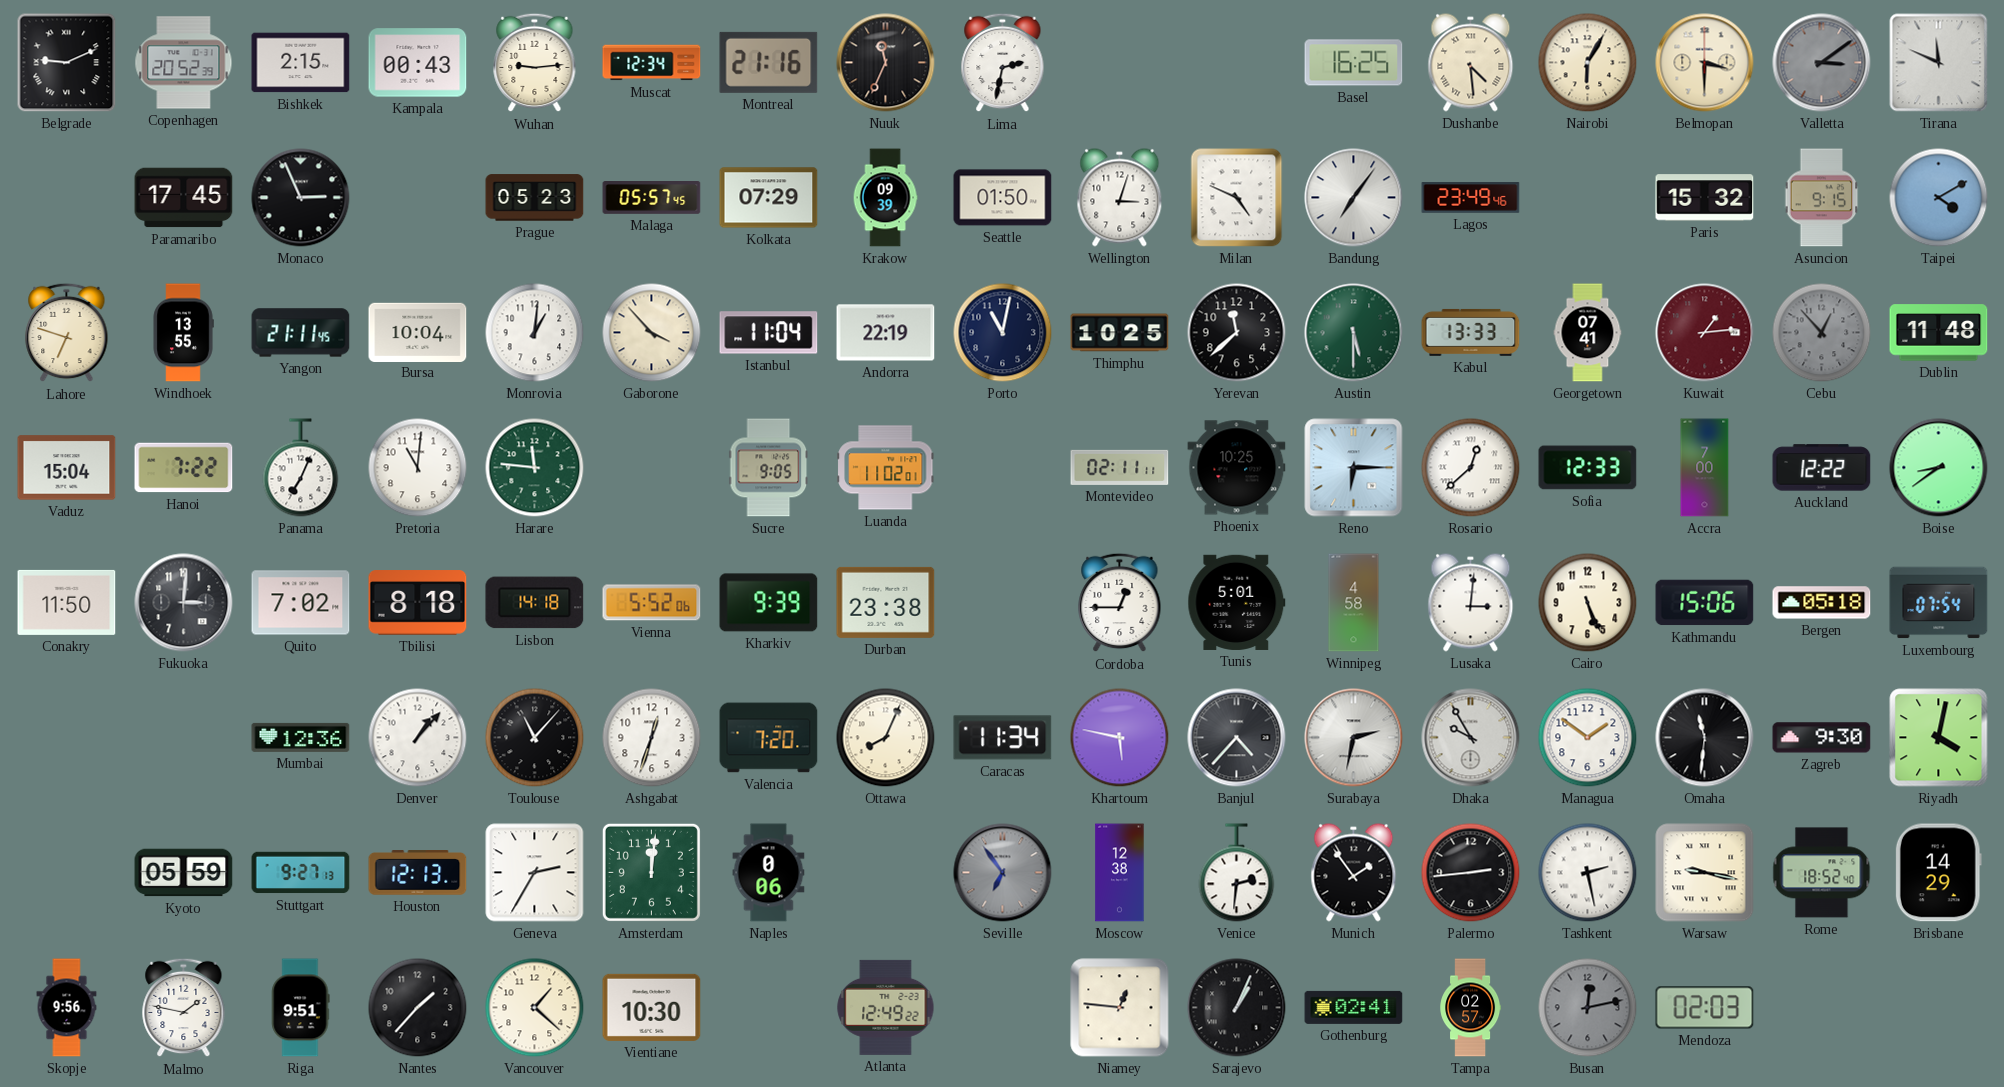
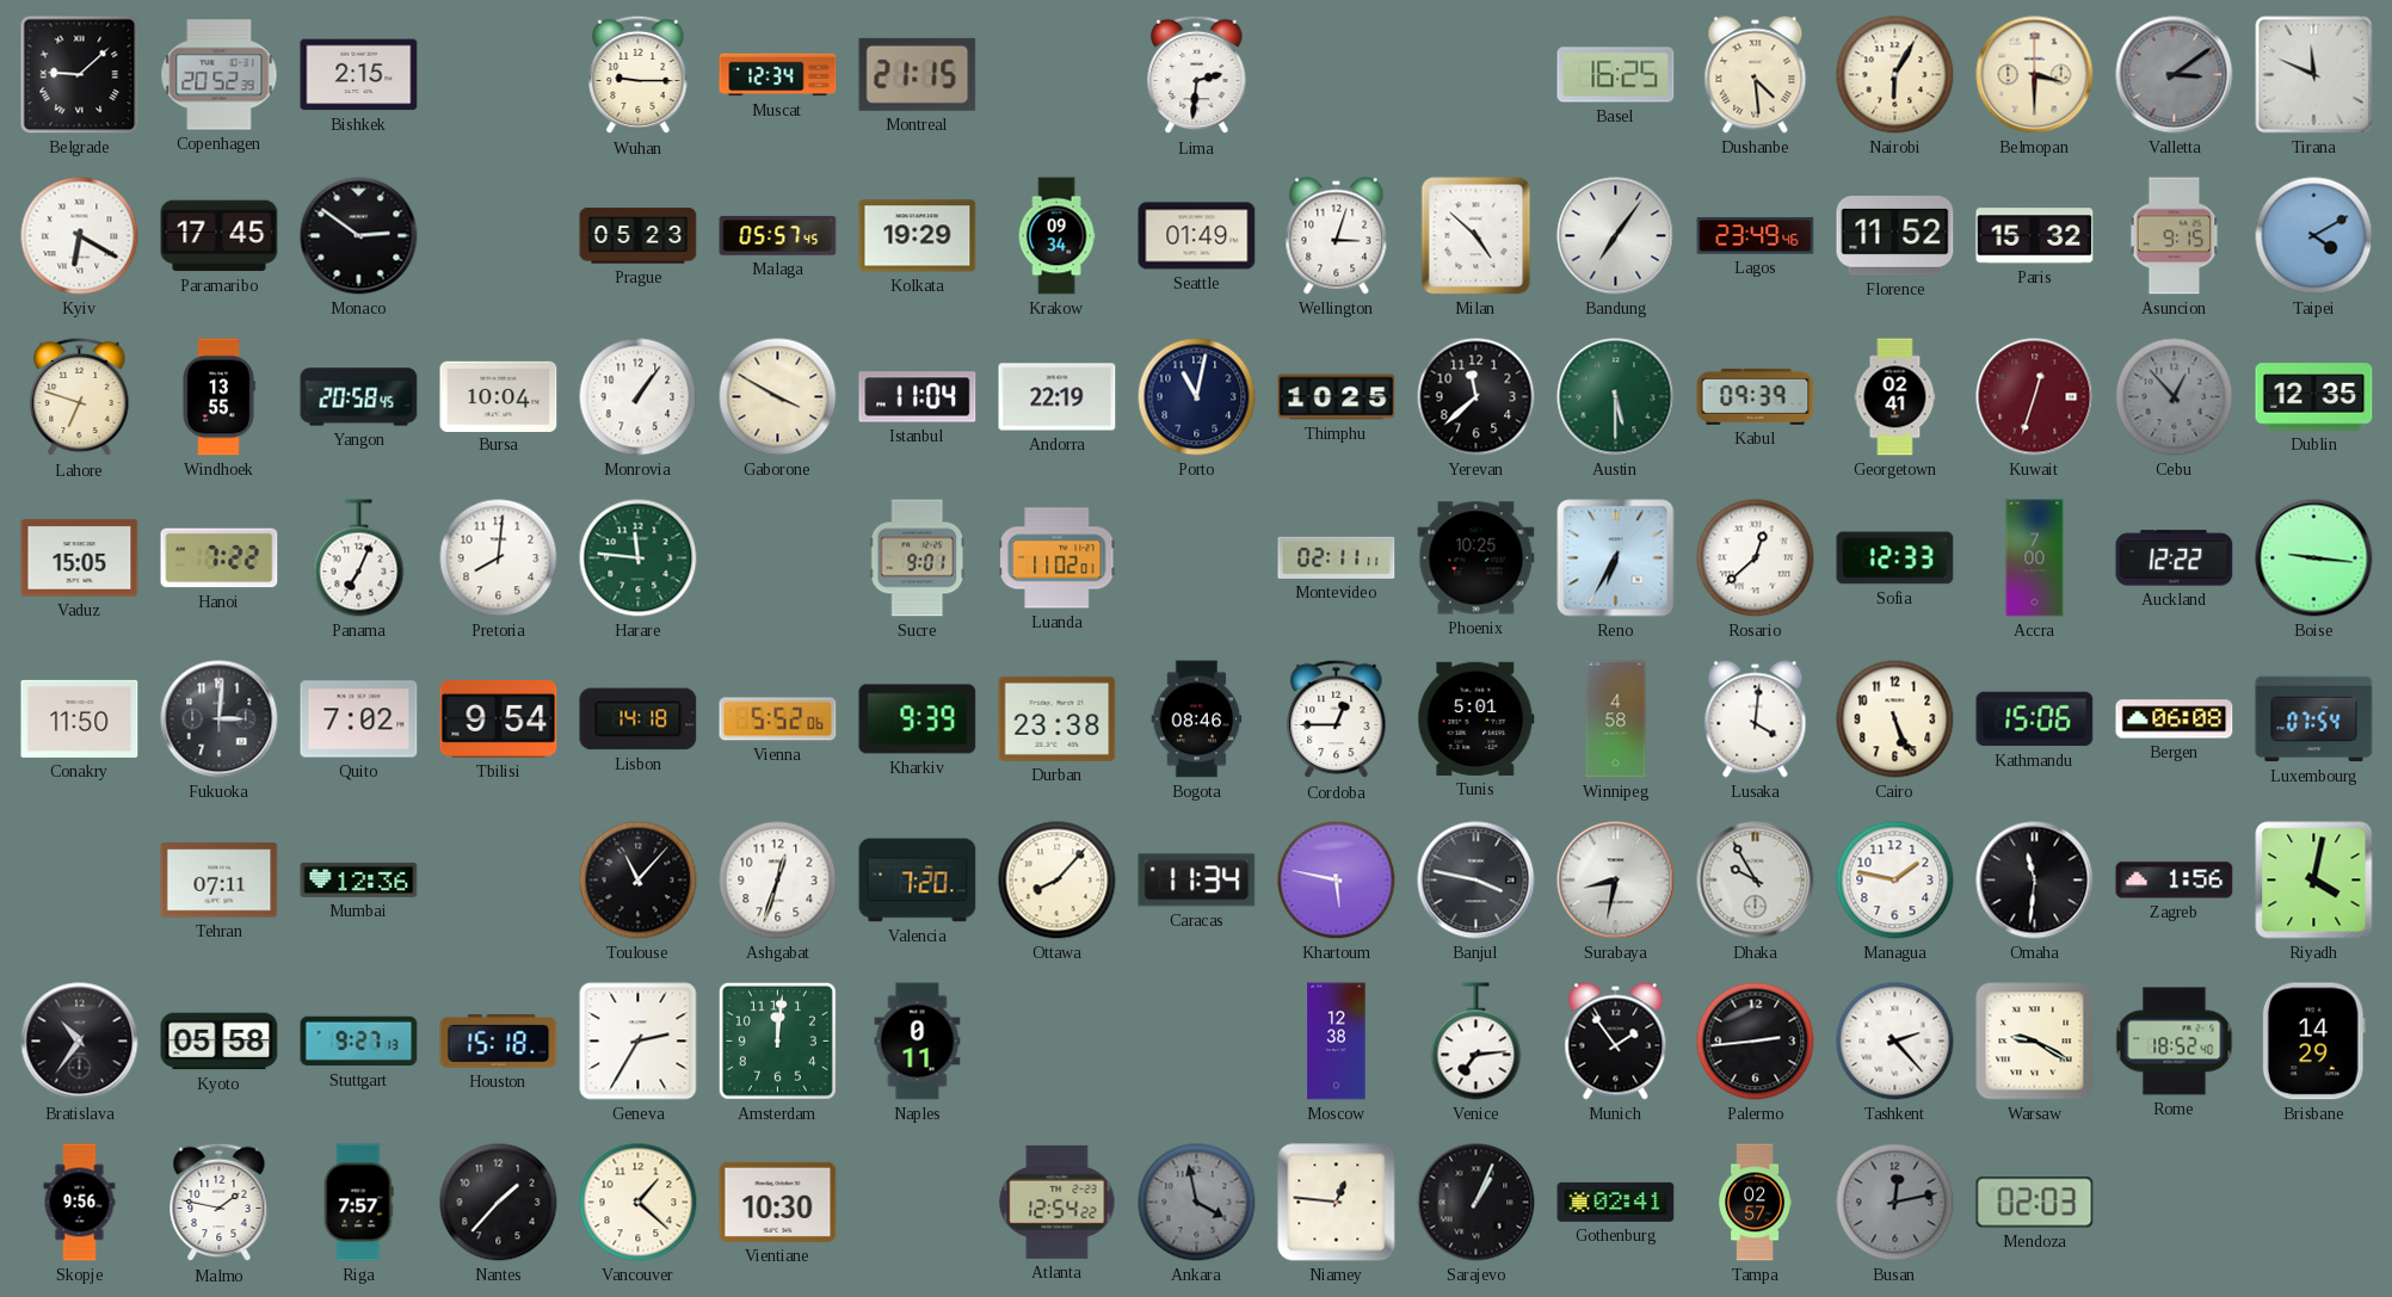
Belgrade: 9:11 -> 9:08
Kampala: 00:43 -> none
Wuhan: 9:14 -> 9:15
Montreal: 21:16 -> 21:15
Nuuk: 11:34 -> none
Lima: 2:32 -> 2:31
Kyiv: none -> 6:20
Monaco: 2:56 -> 2:51
Kolkata: 07:29 -> 19:29
Krakow: 09:39 -> 09:34
Seattle: 01:50 -> 01:49
Milan: 4:49 -> 4:52
Florence: none -> 11:52
Yangon: 21:11 -> 20:58
Monrovia: 1:01 -> 1:06
Gaborone: 3:53 -> 3:50
Kabul: 13:33 -> 09:39
Georgetown: 07:41 -> 02:41
Kuwait: 1:14 -> 12:33
Dublin: 11:48 -> 12:35
Vaduz: 15:04 -> 15:05
Pretoria: 11:01 -> 8:01
Sucre: 9:05 -> 9:01
Reno: 6:15 -> 6:35
Boise: 8:39 -> 9:16
Tbilisi: 8:18 -> 9:54
Bogota: none -> 08:46
Lusaka: 3:01 -> 4:01
Bergen: 05:18 -> 06:08
Tehran: none -> 07:11
Denver: 1:07 -> none
Ottawa: 8:04 -> 8:07
Banjul: 4:37 -> 3:47
Surabaya: 2:32 -> 8:32
Managua: 1:51 -> 1:47
Zagreb: 9:30 -> 1:56
Bratislava: none -> 10:36
Kyoto: 05:59 -> 05:58
Houston: 12:13 -> 15:18
Naples: 0:06 -> 0:11
Seville: 6:54 -> none
Venice: 2:31 -> 7:14
Tashkent: 2:28 -> 2:23
Warsaw: 9:17 -> 9:20
Riga: 9:51 -> 7:57
Atlanta: 12:49 -> 12:54
Ankara: none -> 3:58
